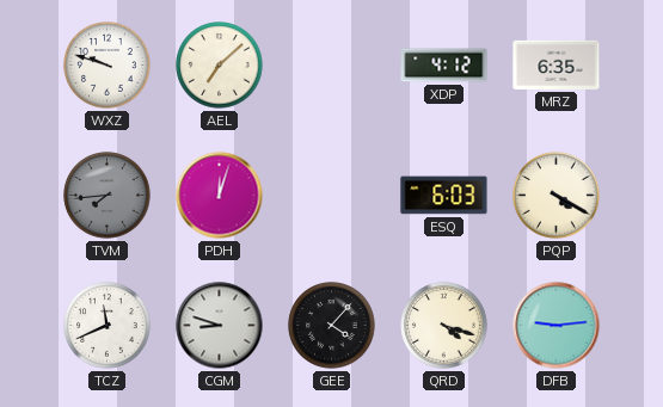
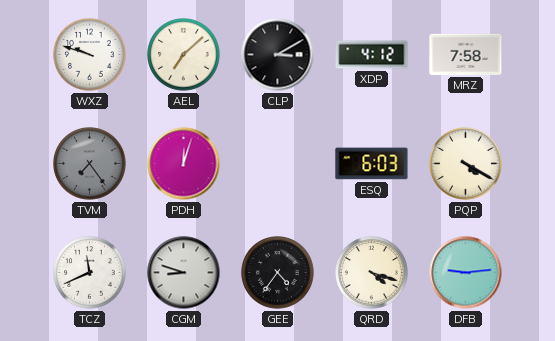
CLP: none -> 3:10
MRZ: 6:35 -> 7:58
TVM: 7:44 -> 7:24
GEE: 4:07 -> 4:36
